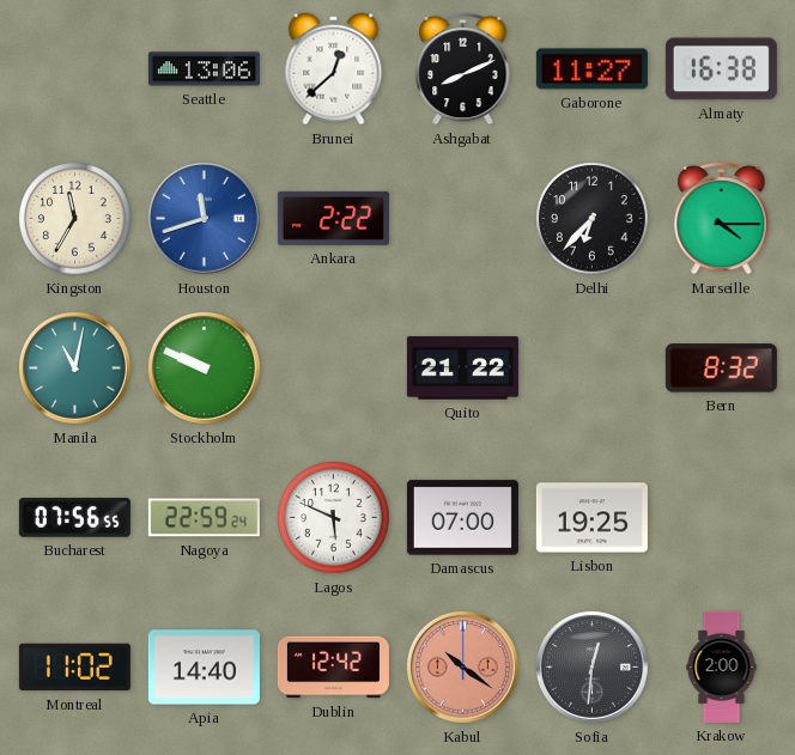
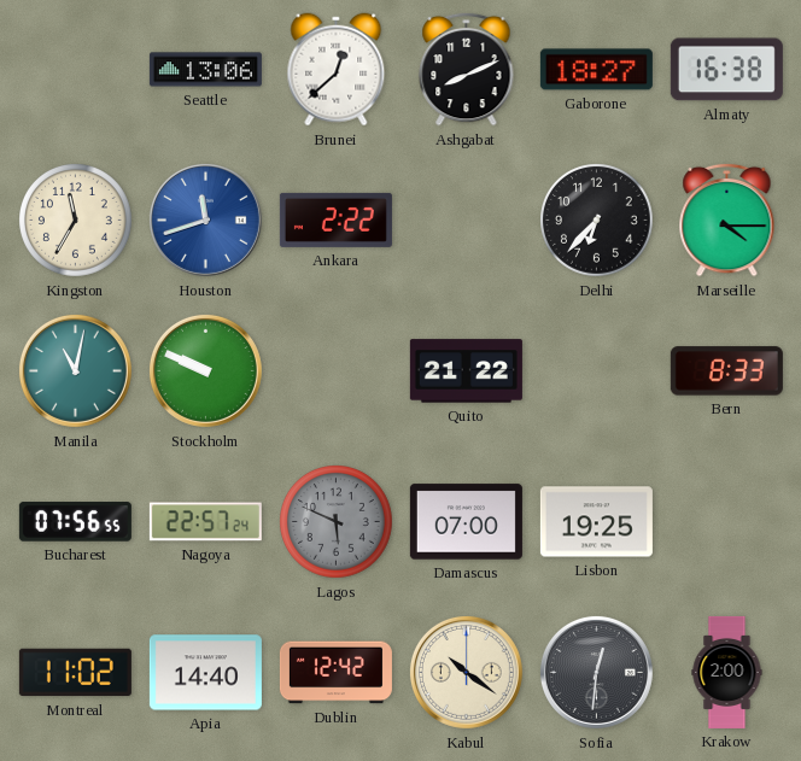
Gaborone: 11:27 -> 18:27
Bern: 8:32 -> 8:33
Nagoya: 22:59 -> 22:57
Lagos dial: white -> grey
Kabul dial: salmon -> cream
